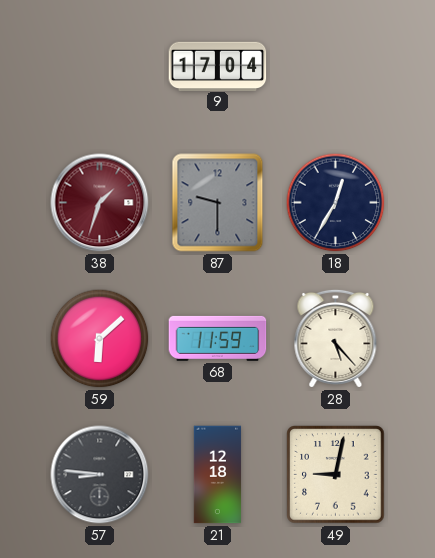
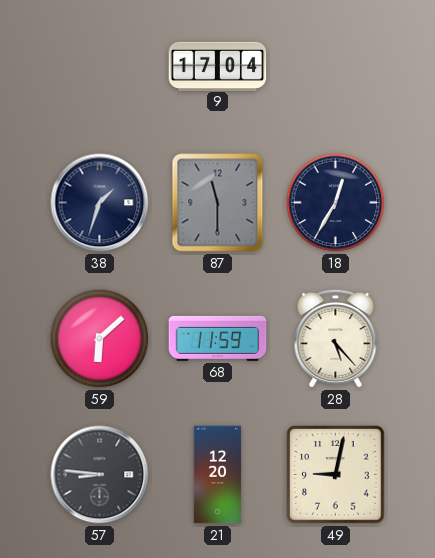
38 dial: burgundy -> navy
87: 9:30 -> 11:30
21: 12:18 -> 12:20
